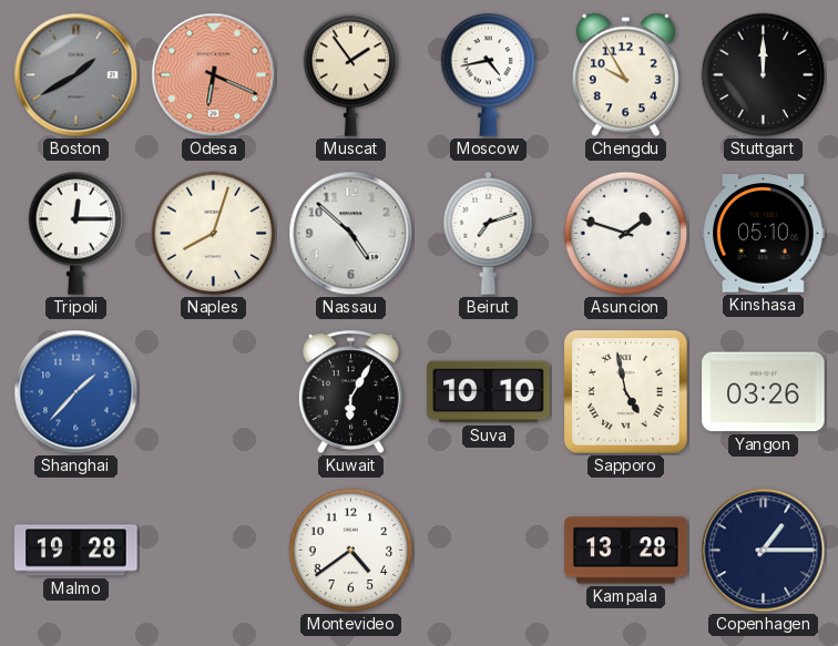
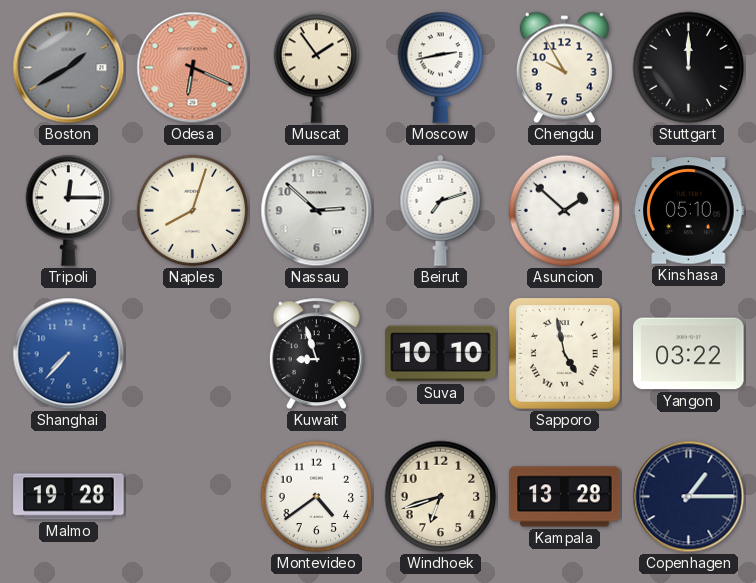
Moscow: 4:43 -> 2:43
Nassau: 4:52 -> 2:52
Asuncion: 1:48 -> 1:52
Shanghai: 1:37 -> 7:37
Kuwait: 6:05 -> 8:57
Yangon: 03:26 -> 03:22
Windhoek: none -> 6:42
